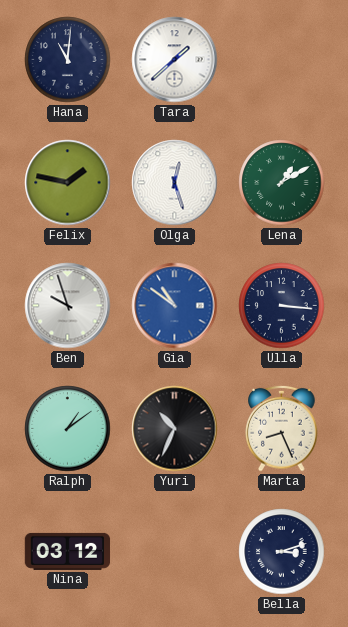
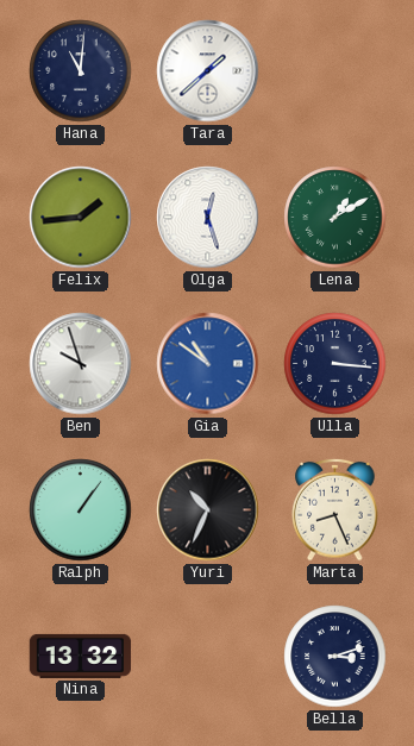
Felix: 1:47 -> 1:44
Ralph: 1:09 -> 1:06
Nina: 03:12 -> 13:32
